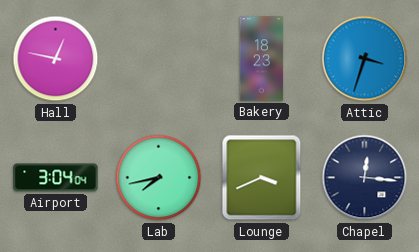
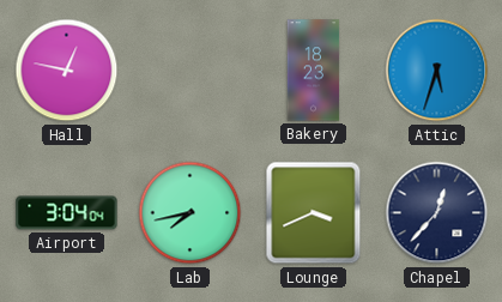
Attic: 3:33 -> 5:33
Chapel: 12:16 -> 12:37
